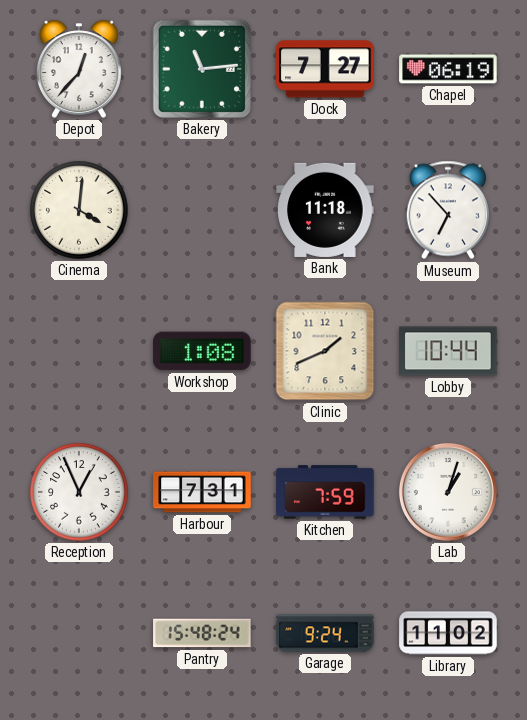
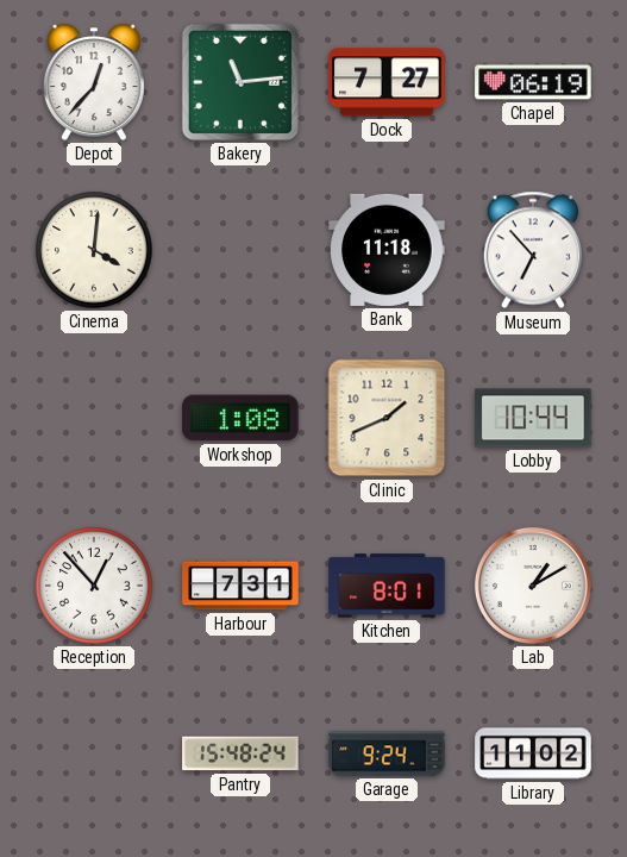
Reception: 12:56 -> 12:53
Kitchen: 7:59 -> 8:01
Lab: 1:03 -> 1:10
